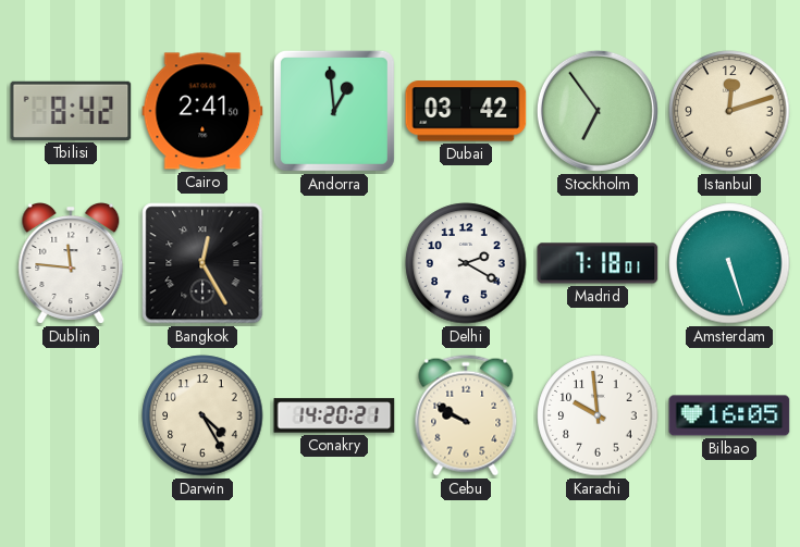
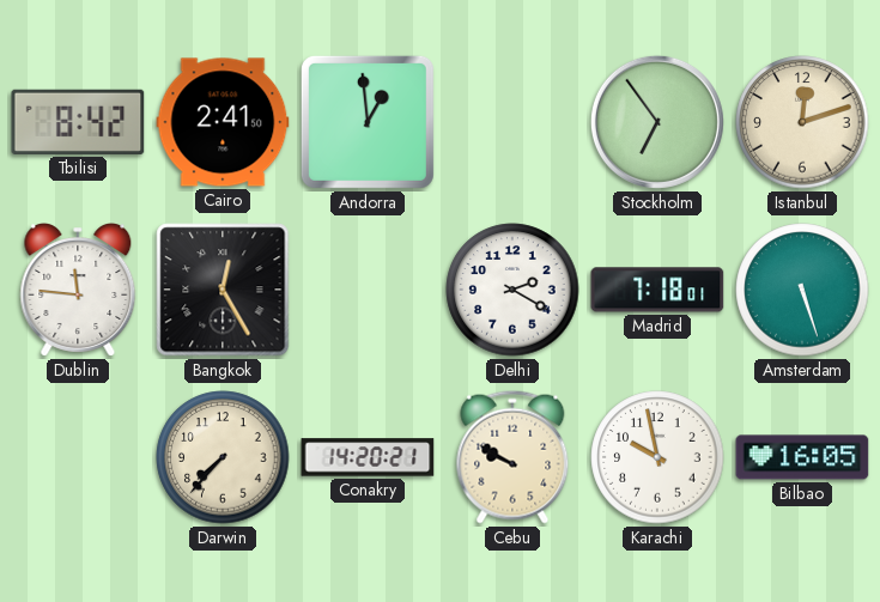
Dubai: 03:42 -> none
Darwin: 4:25 -> 7:37
Karachi: 9:59 -> 9:58
